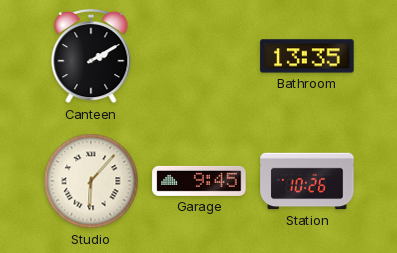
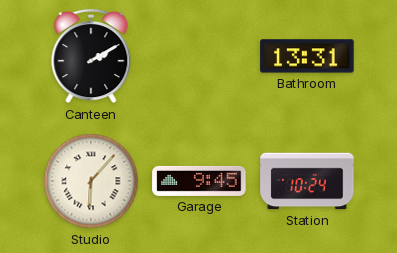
Bathroom: 13:35 -> 13:31
Station: 10:26 -> 10:24
